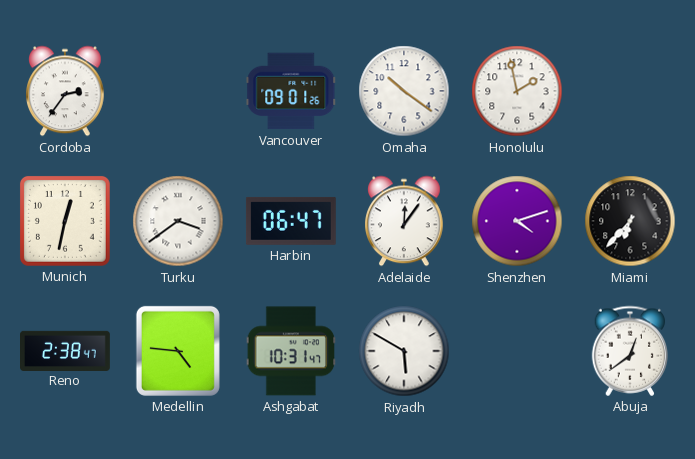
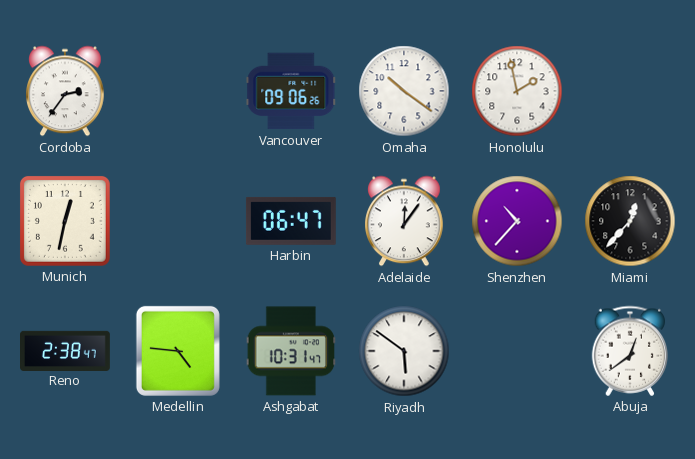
Vancouver: 09:01 -> 09:06
Turku: 3:39 -> none
Shenzhen: 4:12 -> 10:37
Miami: 6:37 -> 12:37
Riyadh: 5:50 -> 5:51
